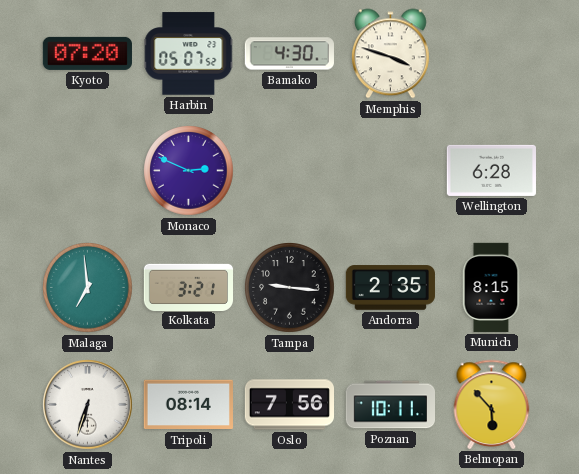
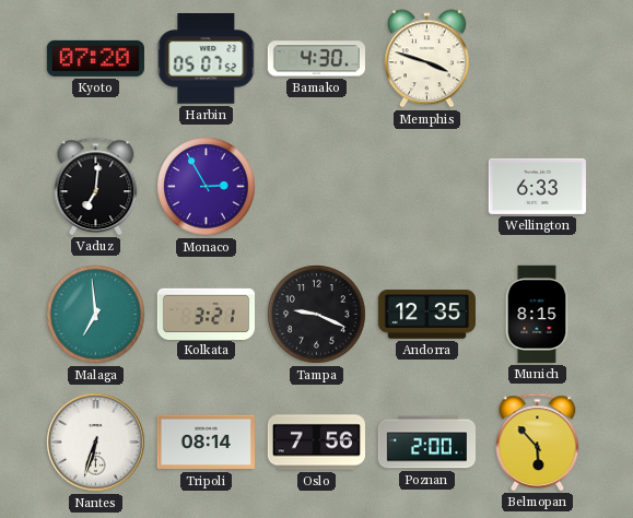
Vaduz: none -> 7:01
Monaco: 2:49 -> 2:55
Wellington: 6:28 -> 6:33
Tampa: 9:16 -> 9:19
Andorra: 2:35 -> 12:35
Poznan: 10:11 -> 2:00
